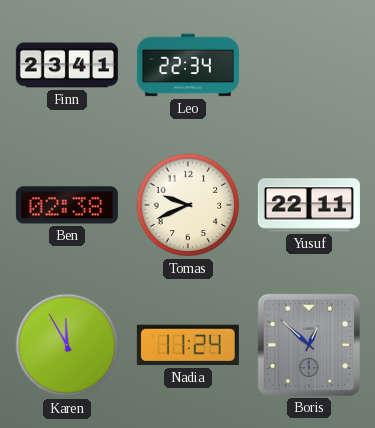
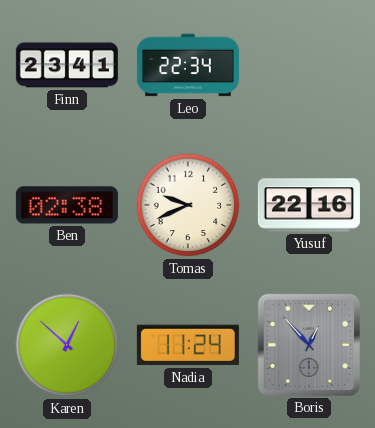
Yusuf: 22:11 -> 22:16
Karen: 11:55 -> 12:52
Boris: 12:52 -> 12:53
